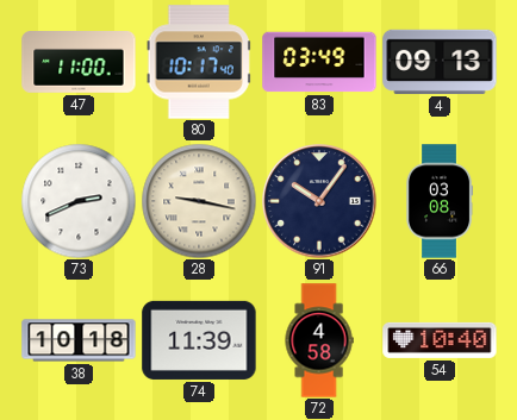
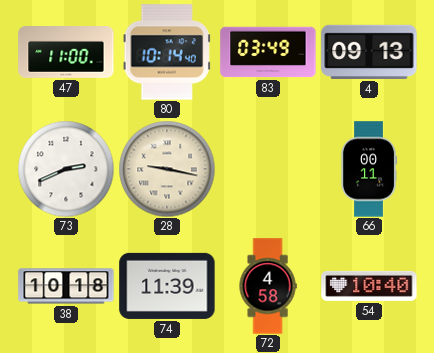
80: 10:17 -> 10:14
91: 10:06 -> none
66: 03:08 -> 00:11
